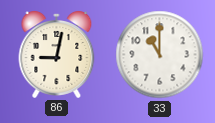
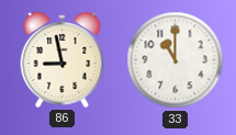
86: 9:02 -> 8:58
